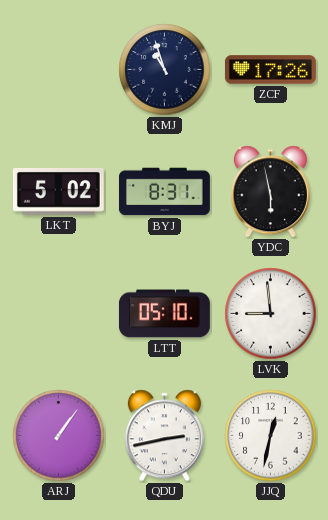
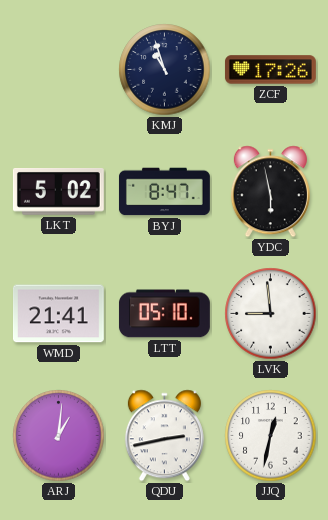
BYJ: 8:31 -> 8:47
WMD: none -> 21:41
ARJ: 1:06 -> 1:01
